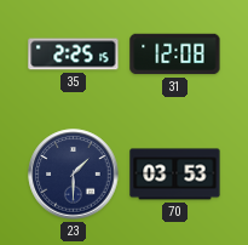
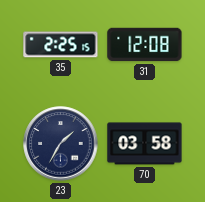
23: 1:30 -> 1:35
70: 03:53 -> 03:58
